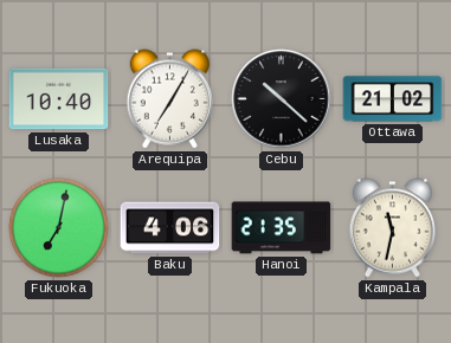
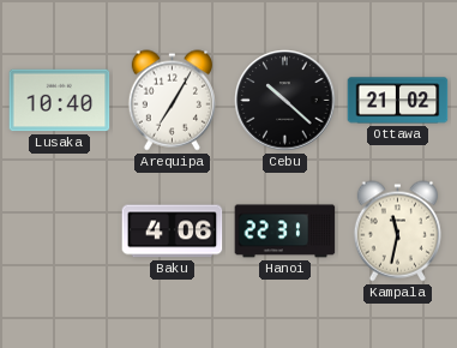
Fukuoka: 7:02 -> none
Hanoi: 21:35 -> 22:31
